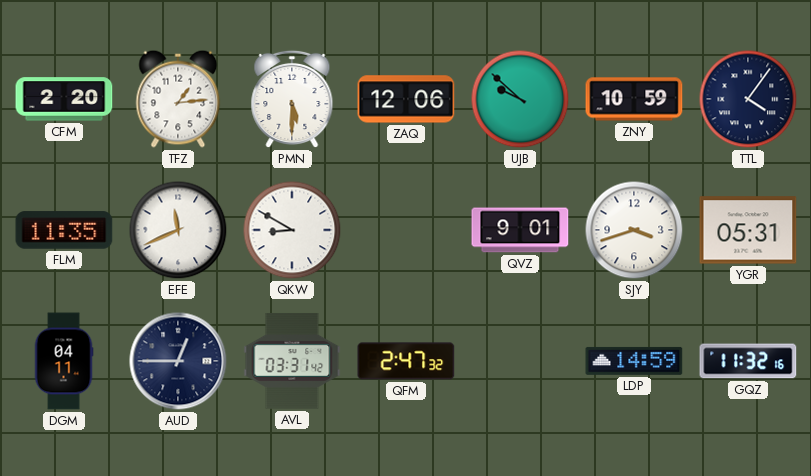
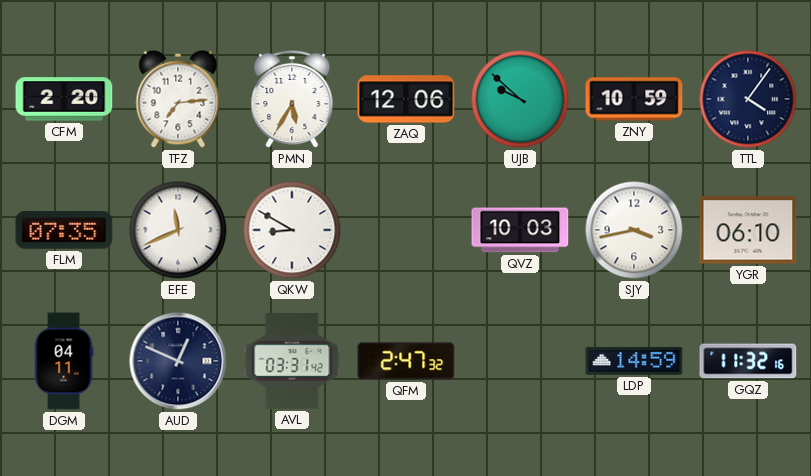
TFZ: 1:14 -> 7:14
PMN: 5:30 -> 5:35
FLM: 11:35 -> 07:35
QVZ: 9:01 -> 10:03
SJY: 3:42 -> 3:43
YGR: 05:31 -> 06:10
AUD: 12:45 -> 12:49
